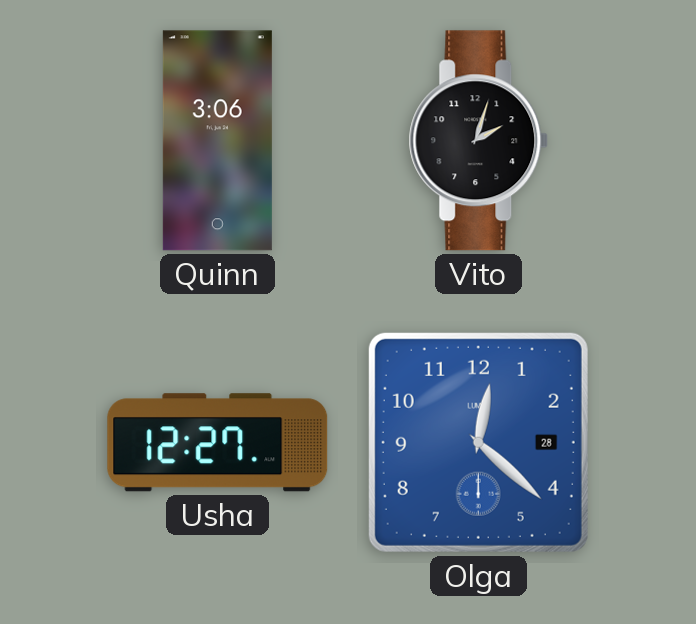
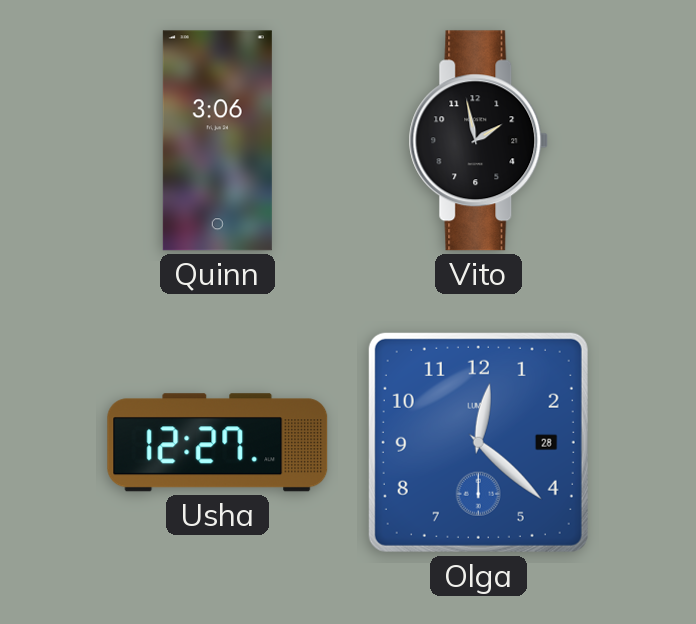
Vito: 2:03 -> 1:58
